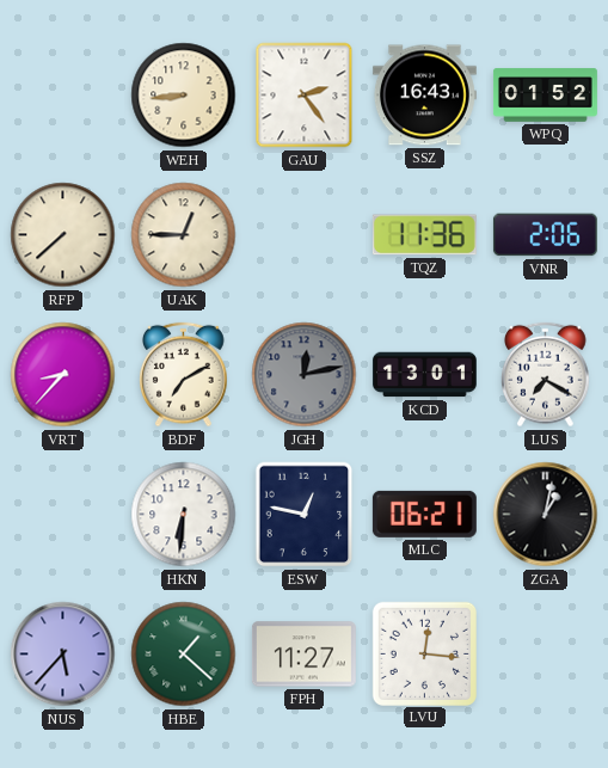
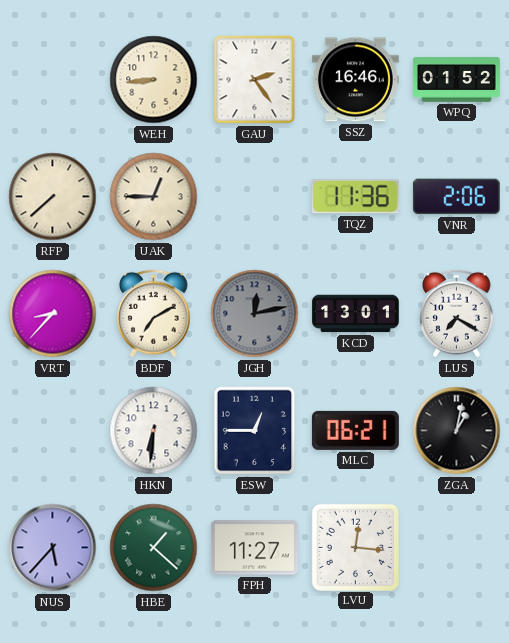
SSZ: 16:43 -> 16:46
ESW: 12:47 -> 12:45
